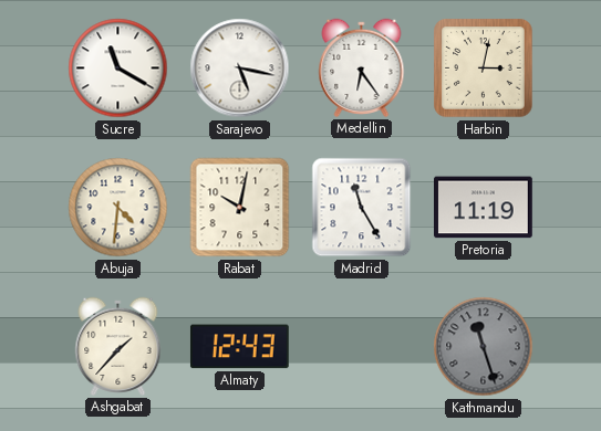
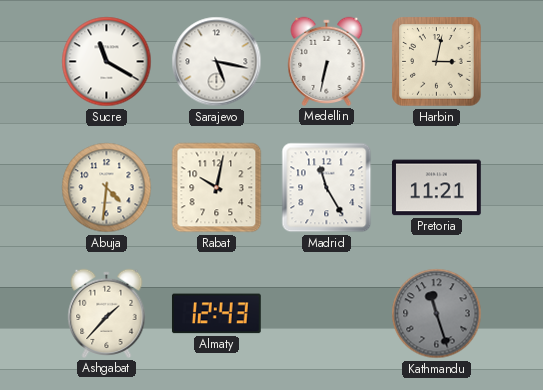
Medellin: 6:24 -> 6:32
Pretoria: 11:19 -> 11:21
